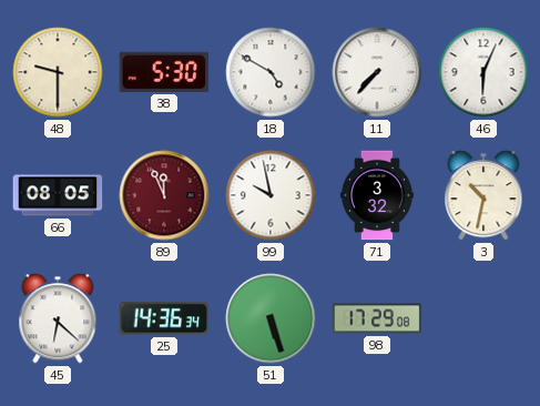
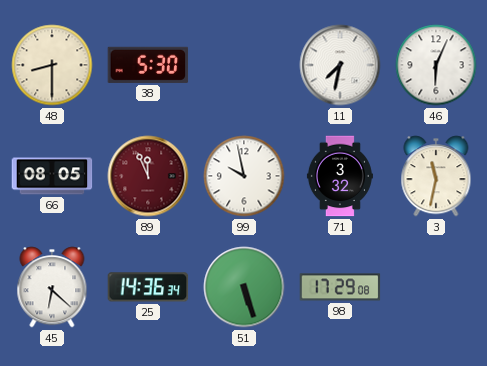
48: 9:30 -> 8:30
18: 4:50 -> none
11: 7:37 -> 7:32
3: 10:32 -> 11:32
